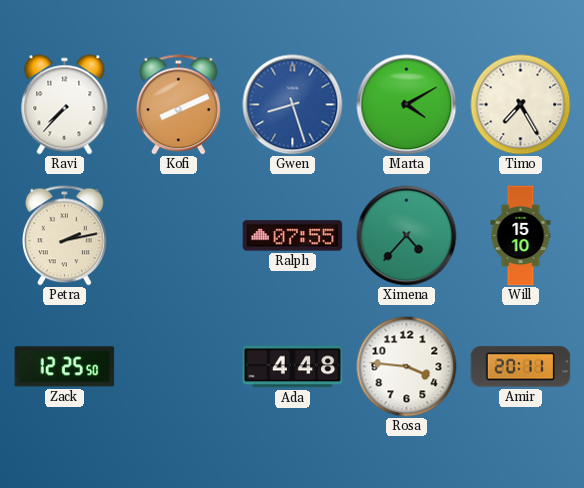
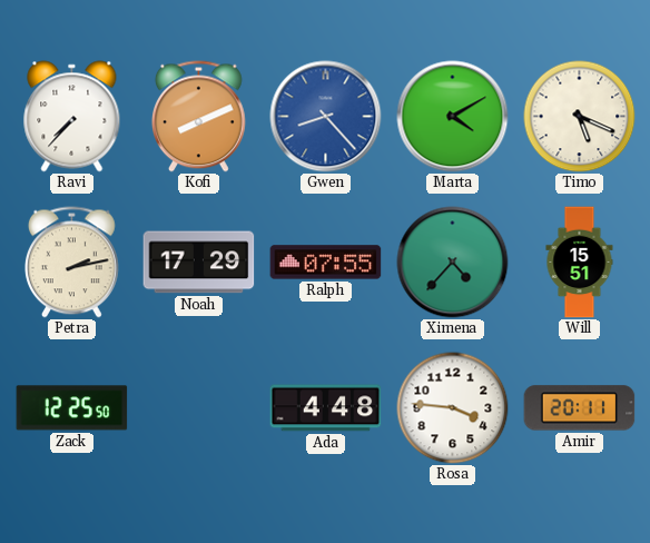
Gwen: 8:27 -> 8:23
Timo: 7:25 -> 5:19
Noah: none -> 17:29
Will: 15:10 -> 15:51
